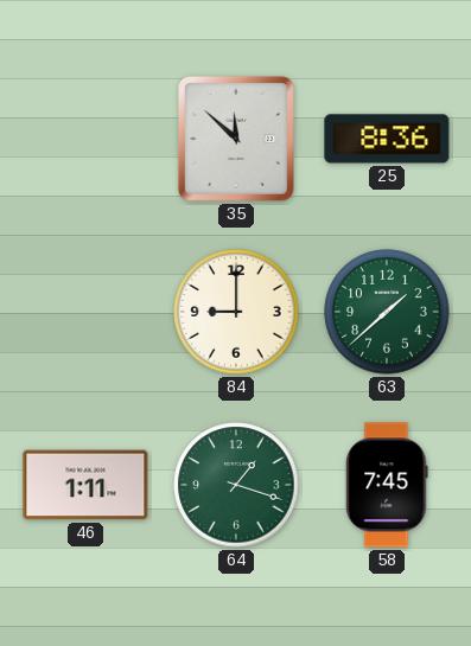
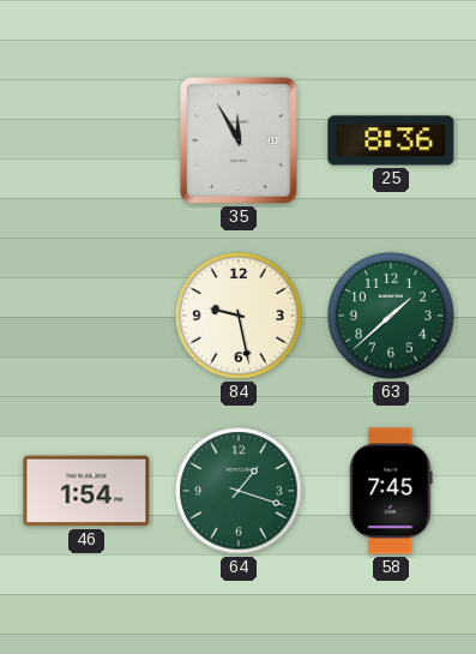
35: 11:52 -> 11:55
84: 9:00 -> 9:28
46: 1:11 -> 1:54
